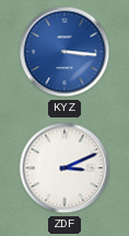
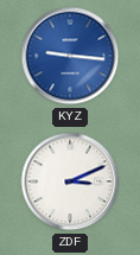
KYZ: 3:16 -> 9:16
